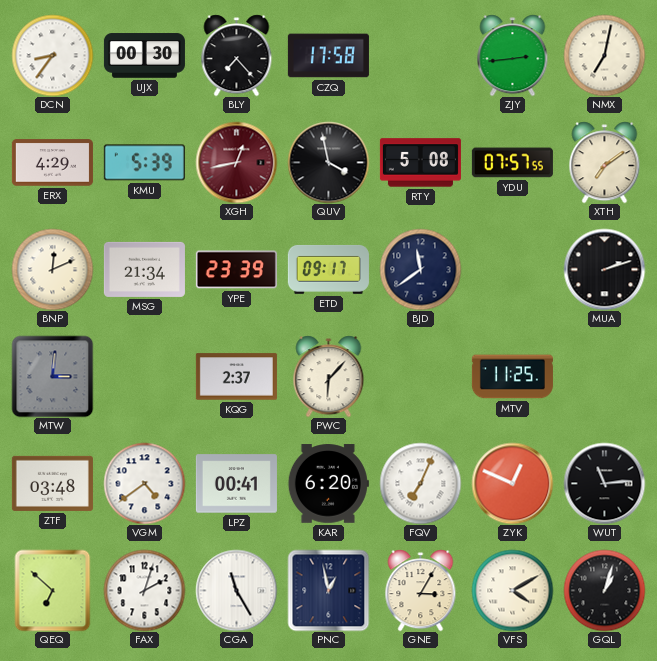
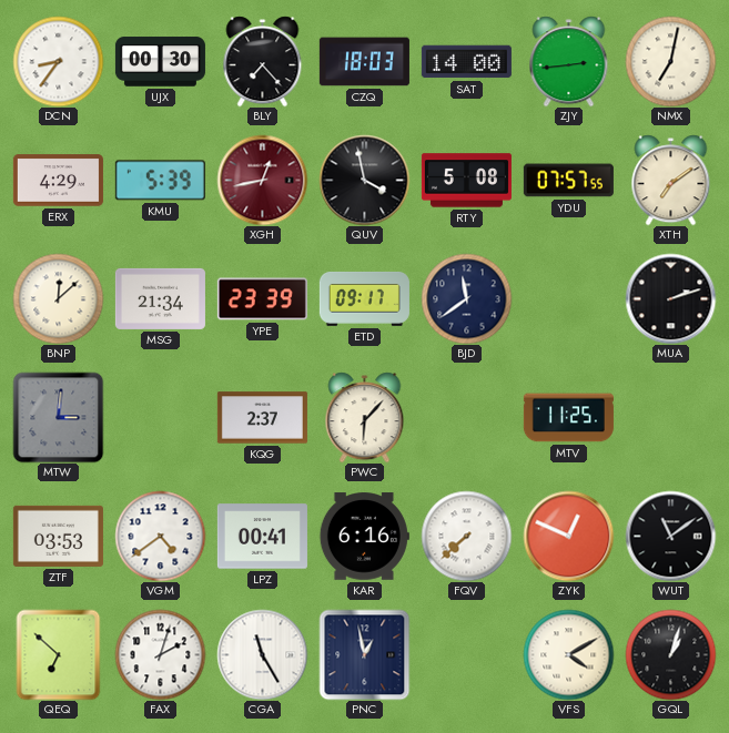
CZQ: 17:58 -> 18:03
SAT: none -> 14:00
BNP: 12:11 -> 12:08
ZTF: 03:48 -> 03:53
KAR: 6:20 -> 6:16
FQV: 7:04 -> 7:38
WUT: 11:14 -> 11:09
GNE: 3:05 -> none
